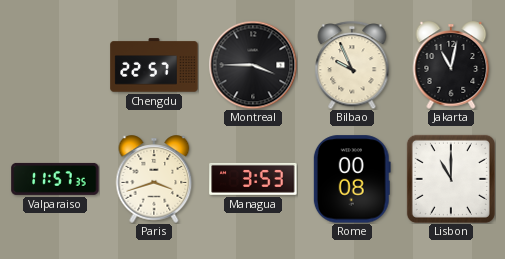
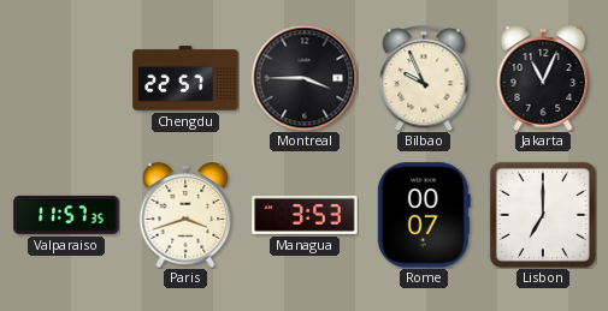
Jakarta: 11:02 -> 11:04
Rome: 00:08 -> 00:07
Lisbon: 11:00 -> 7:00
